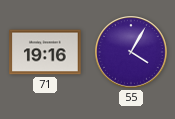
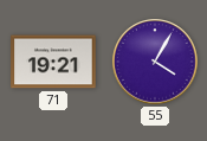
71: 19:16 -> 19:21
